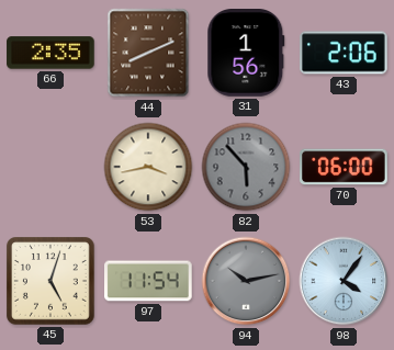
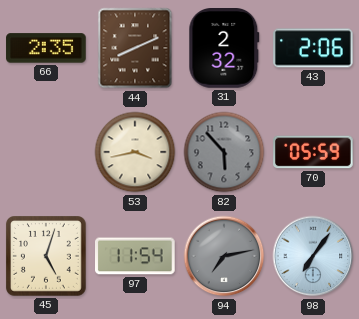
31: 1:56 -> 2:32
70: 06:00 -> 05:59
94: 10:13 -> 7:13
98: 4:06 -> 7:06
